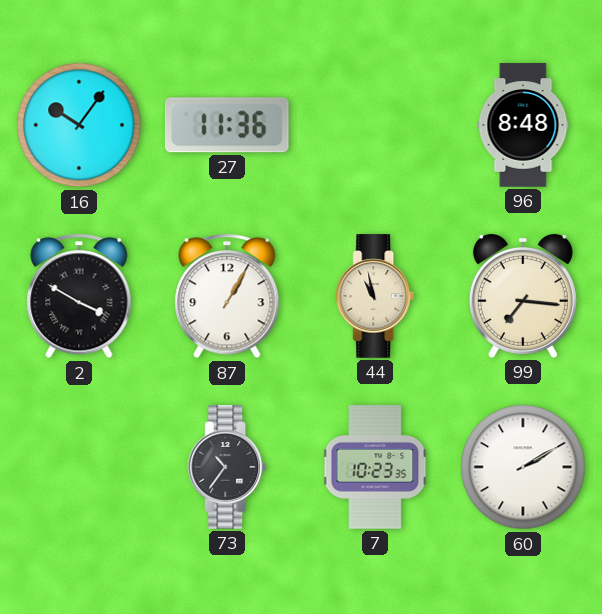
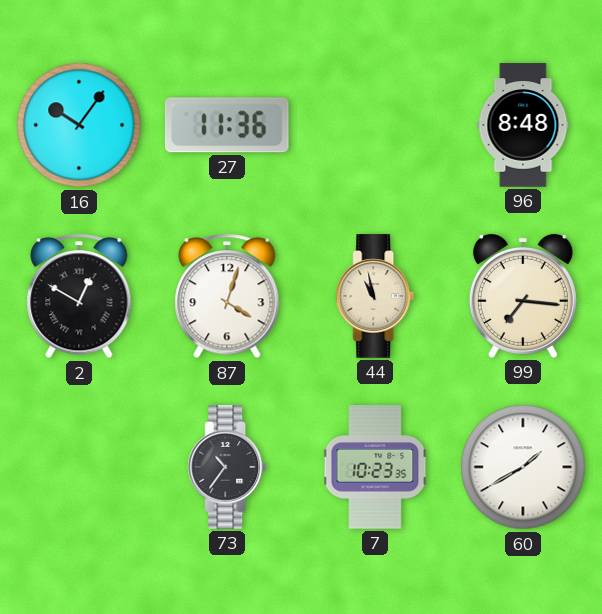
2: 3:50 -> 12:50
87: 1:05 -> 4:03
60: 2:10 -> 1:40
